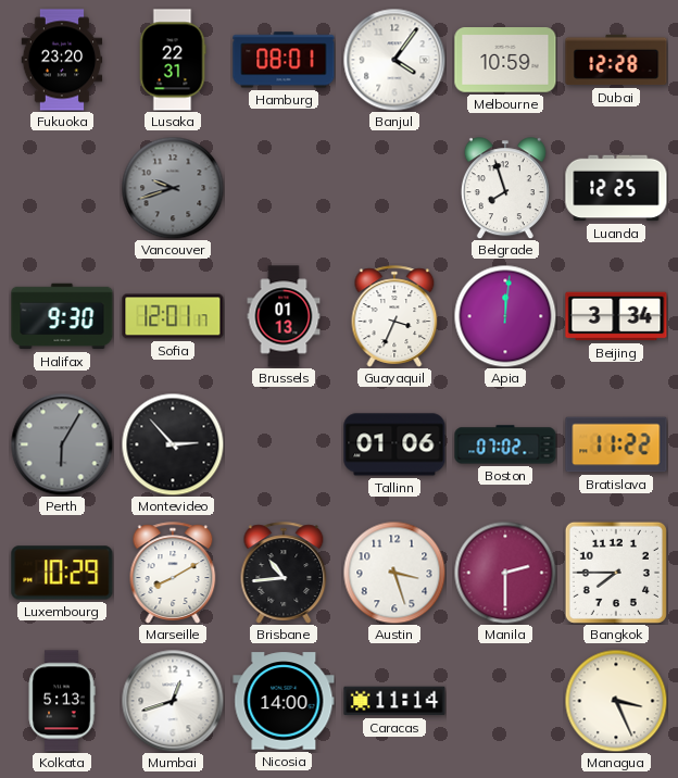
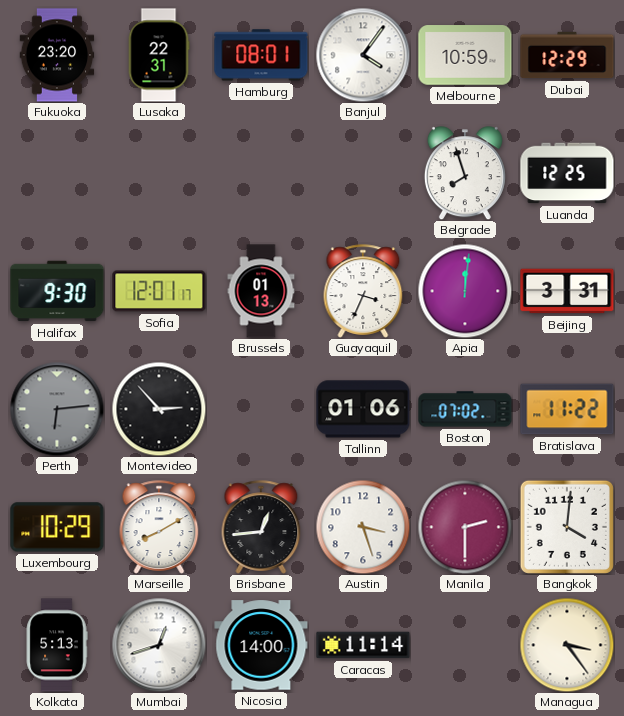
Dubai: 12:28 -> 12:29
Vancouver: 9:42 -> none
Beijing: 3:34 -> 3:31
Perth: 6:05 -> 6:14
Brisbane: 10:44 -> 12:44
Bangkok: 7:45 -> 4:01
Managua: 3:26 -> 3:24
